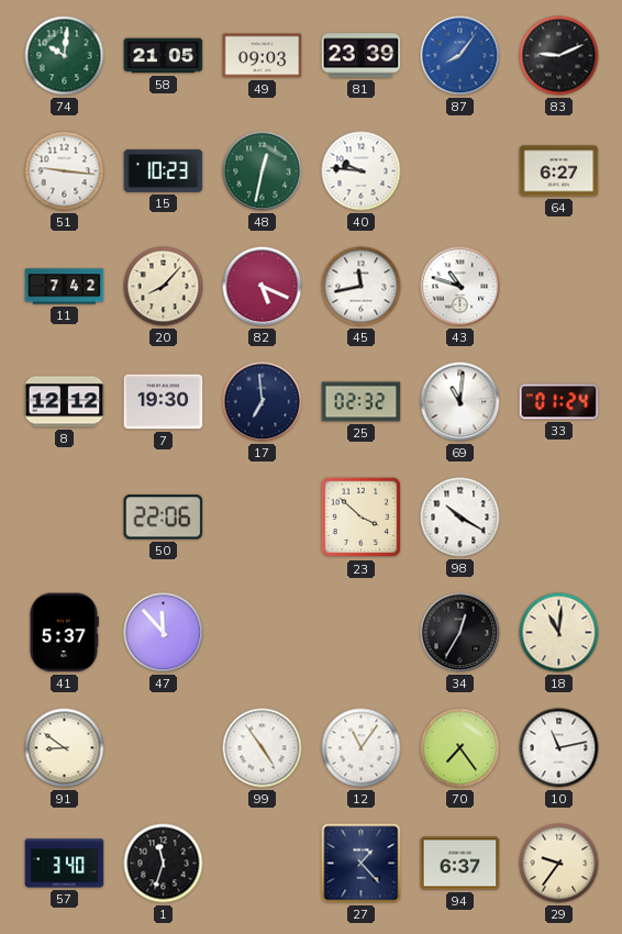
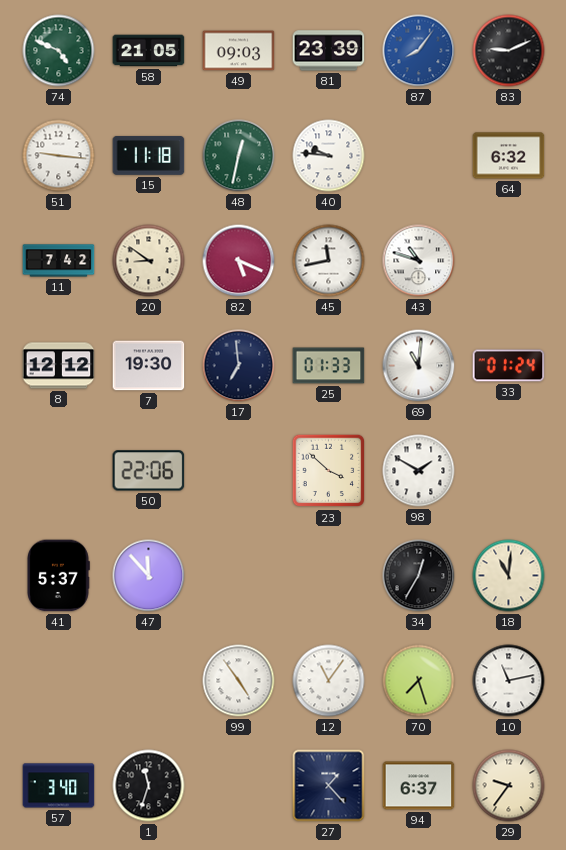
74: 10:01 -> 4:49
15: 10:23 -> 11:18
64: 6:27 -> 6:32
20: 8:07 -> 8:51
25: 02:32 -> 01:33
98: 10:20 -> 1:50
91: 8:51 -> none
70: 7:24 -> 7:27
